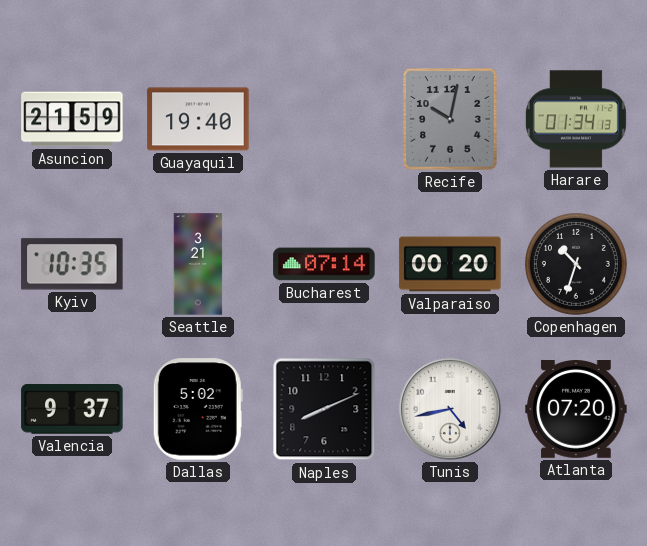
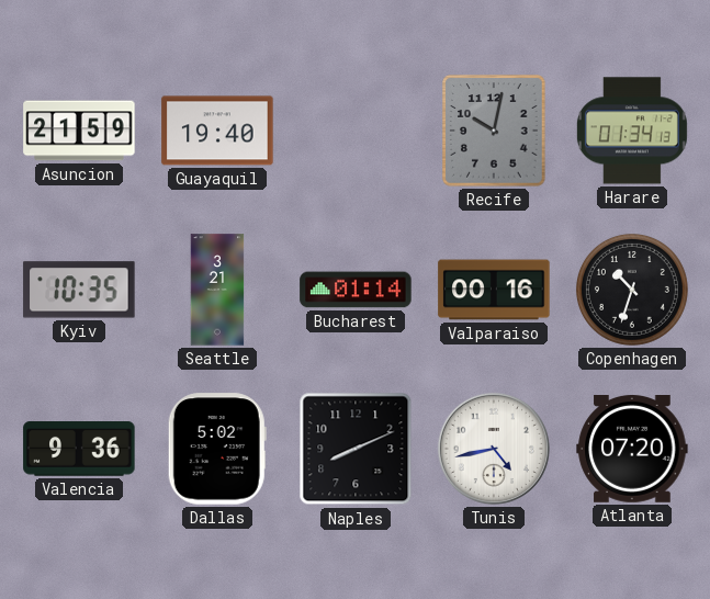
Bucharest: 07:14 -> 01:14
Valparaiso: 00:20 -> 00:16
Valencia: 9:37 -> 9:36
